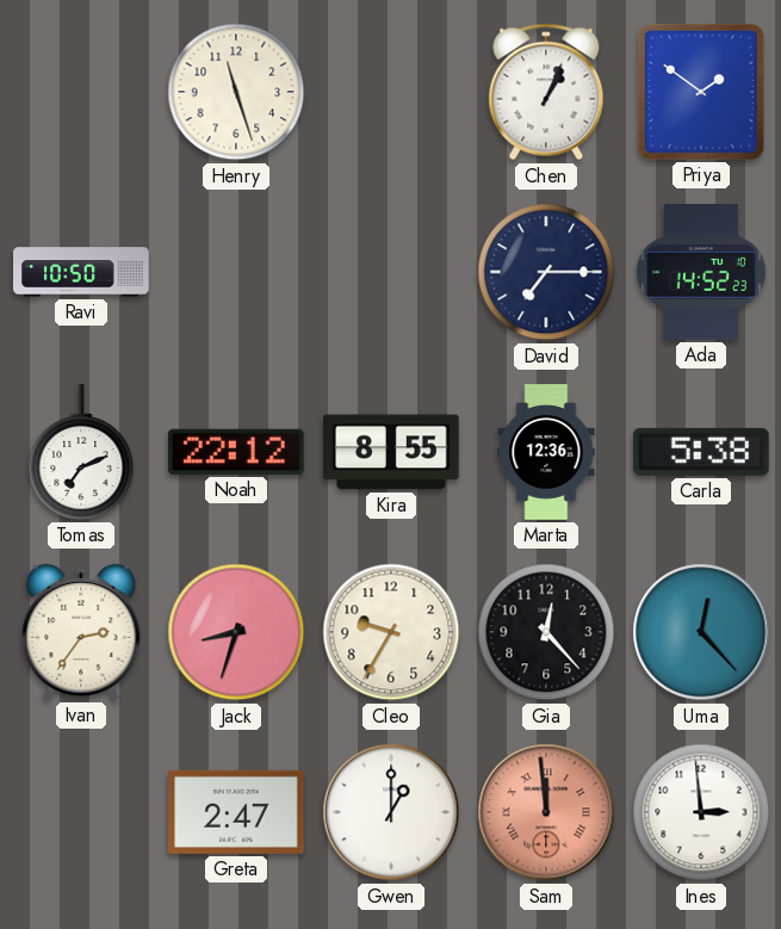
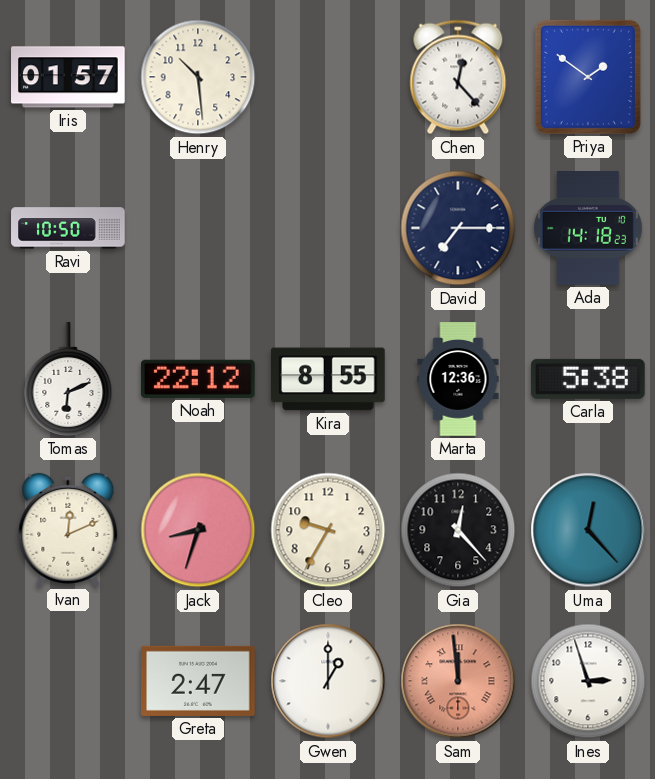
Iris: none -> 01:57
Henry: 11:27 -> 10:29
Chen: 1:04 -> 12:23
Ada: 14:52 -> 14:18
Tomas: 7:11 -> 6:11
Ivan: 2:36 -> 12:11
Ines: 2:59 -> 2:57
